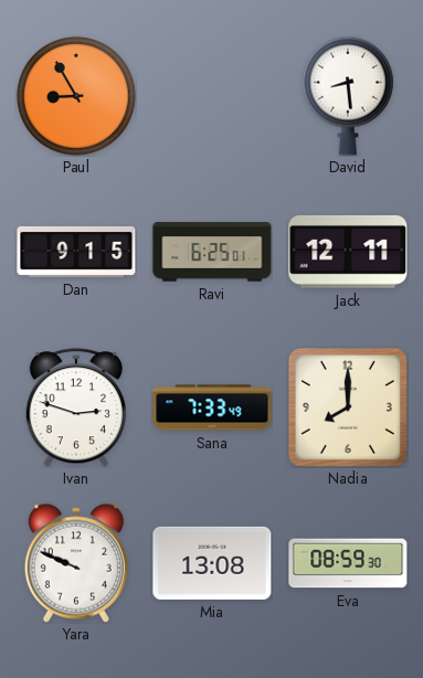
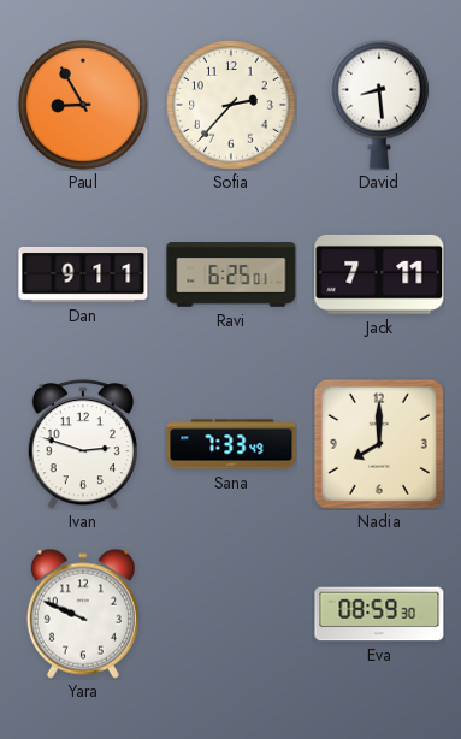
Sofia: none -> 2:37
Dan: 9:15 -> 9:11
Jack: 12:11 -> 7:11
Mia: 13:08 -> none
